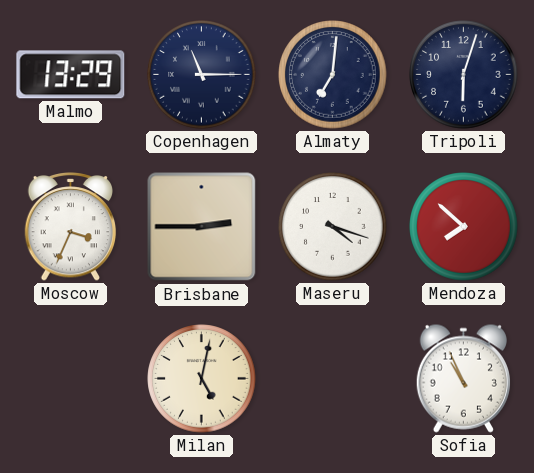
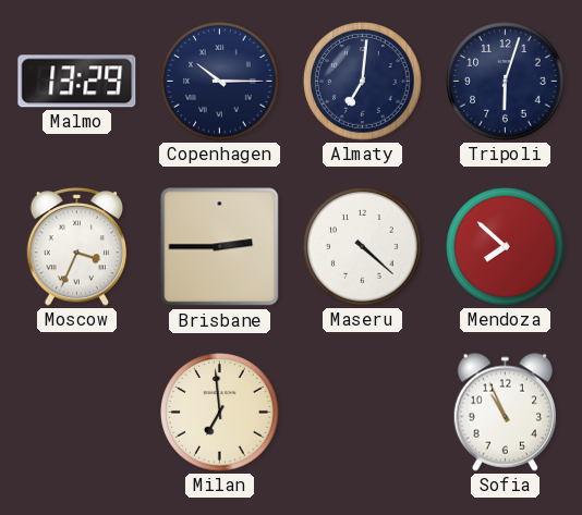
Copenhagen: 11:15 -> 10:15
Maseru: 4:18 -> 4:22
Milan: 5:02 -> 6:59
